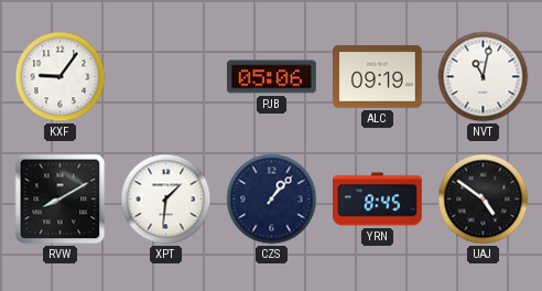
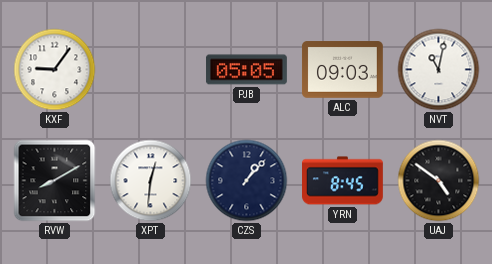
PJB: 05:06 -> 05:05
ALC: 09:19 -> 09:03
XPT: 1:31 -> 12:31
